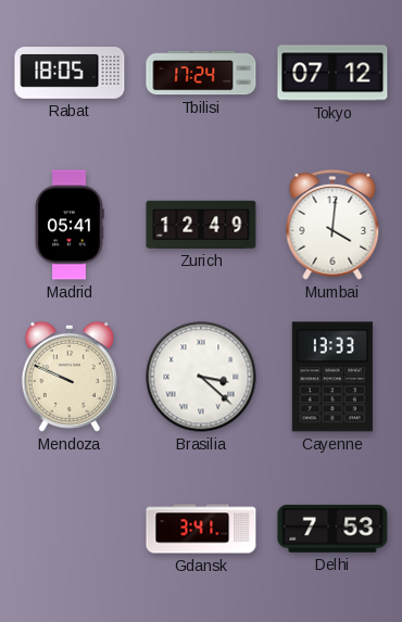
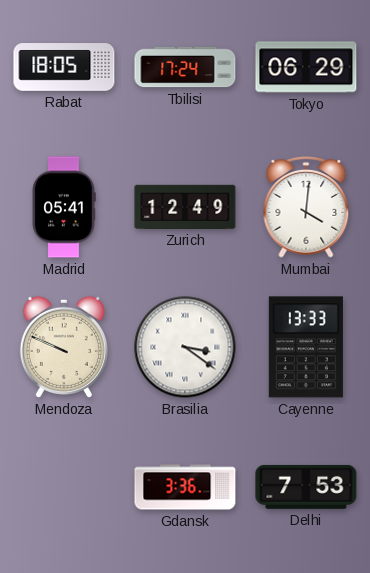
Tokyo: 07:12 -> 06:29
Brasilia: 3:22 -> 3:21
Gdansk: 3:41 -> 3:36
